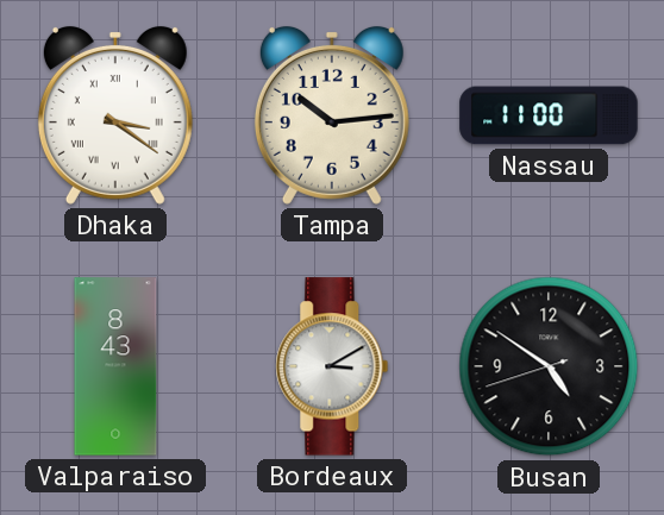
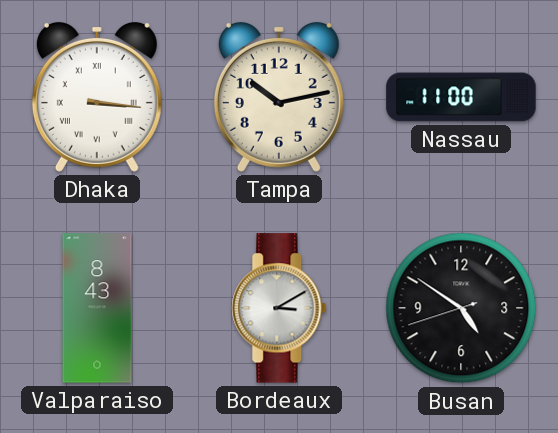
Dhaka: 3:21 -> 3:16
Tampa: 10:14 -> 10:13
